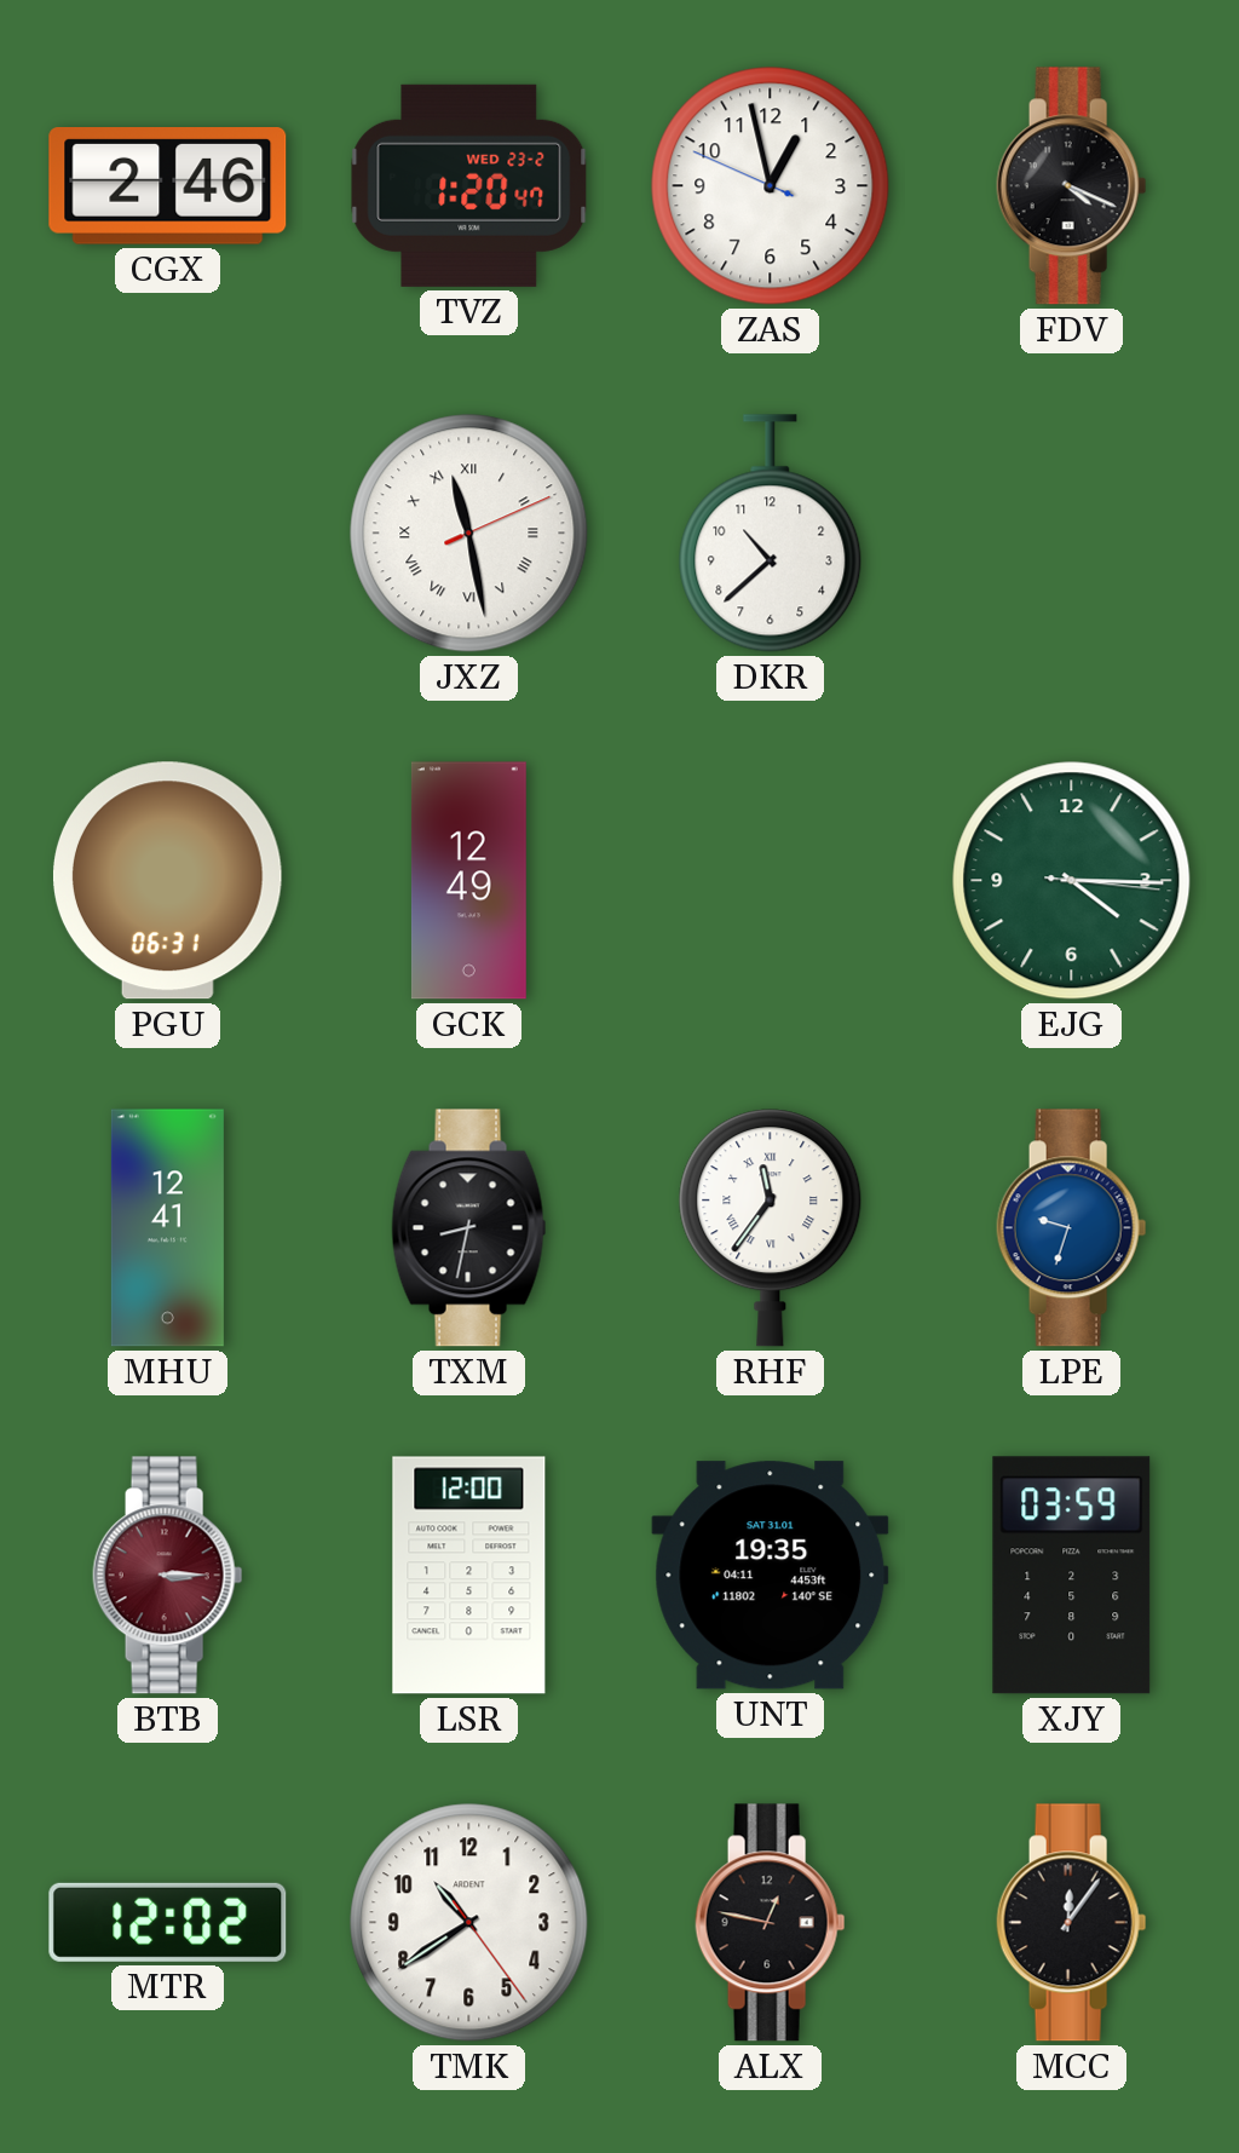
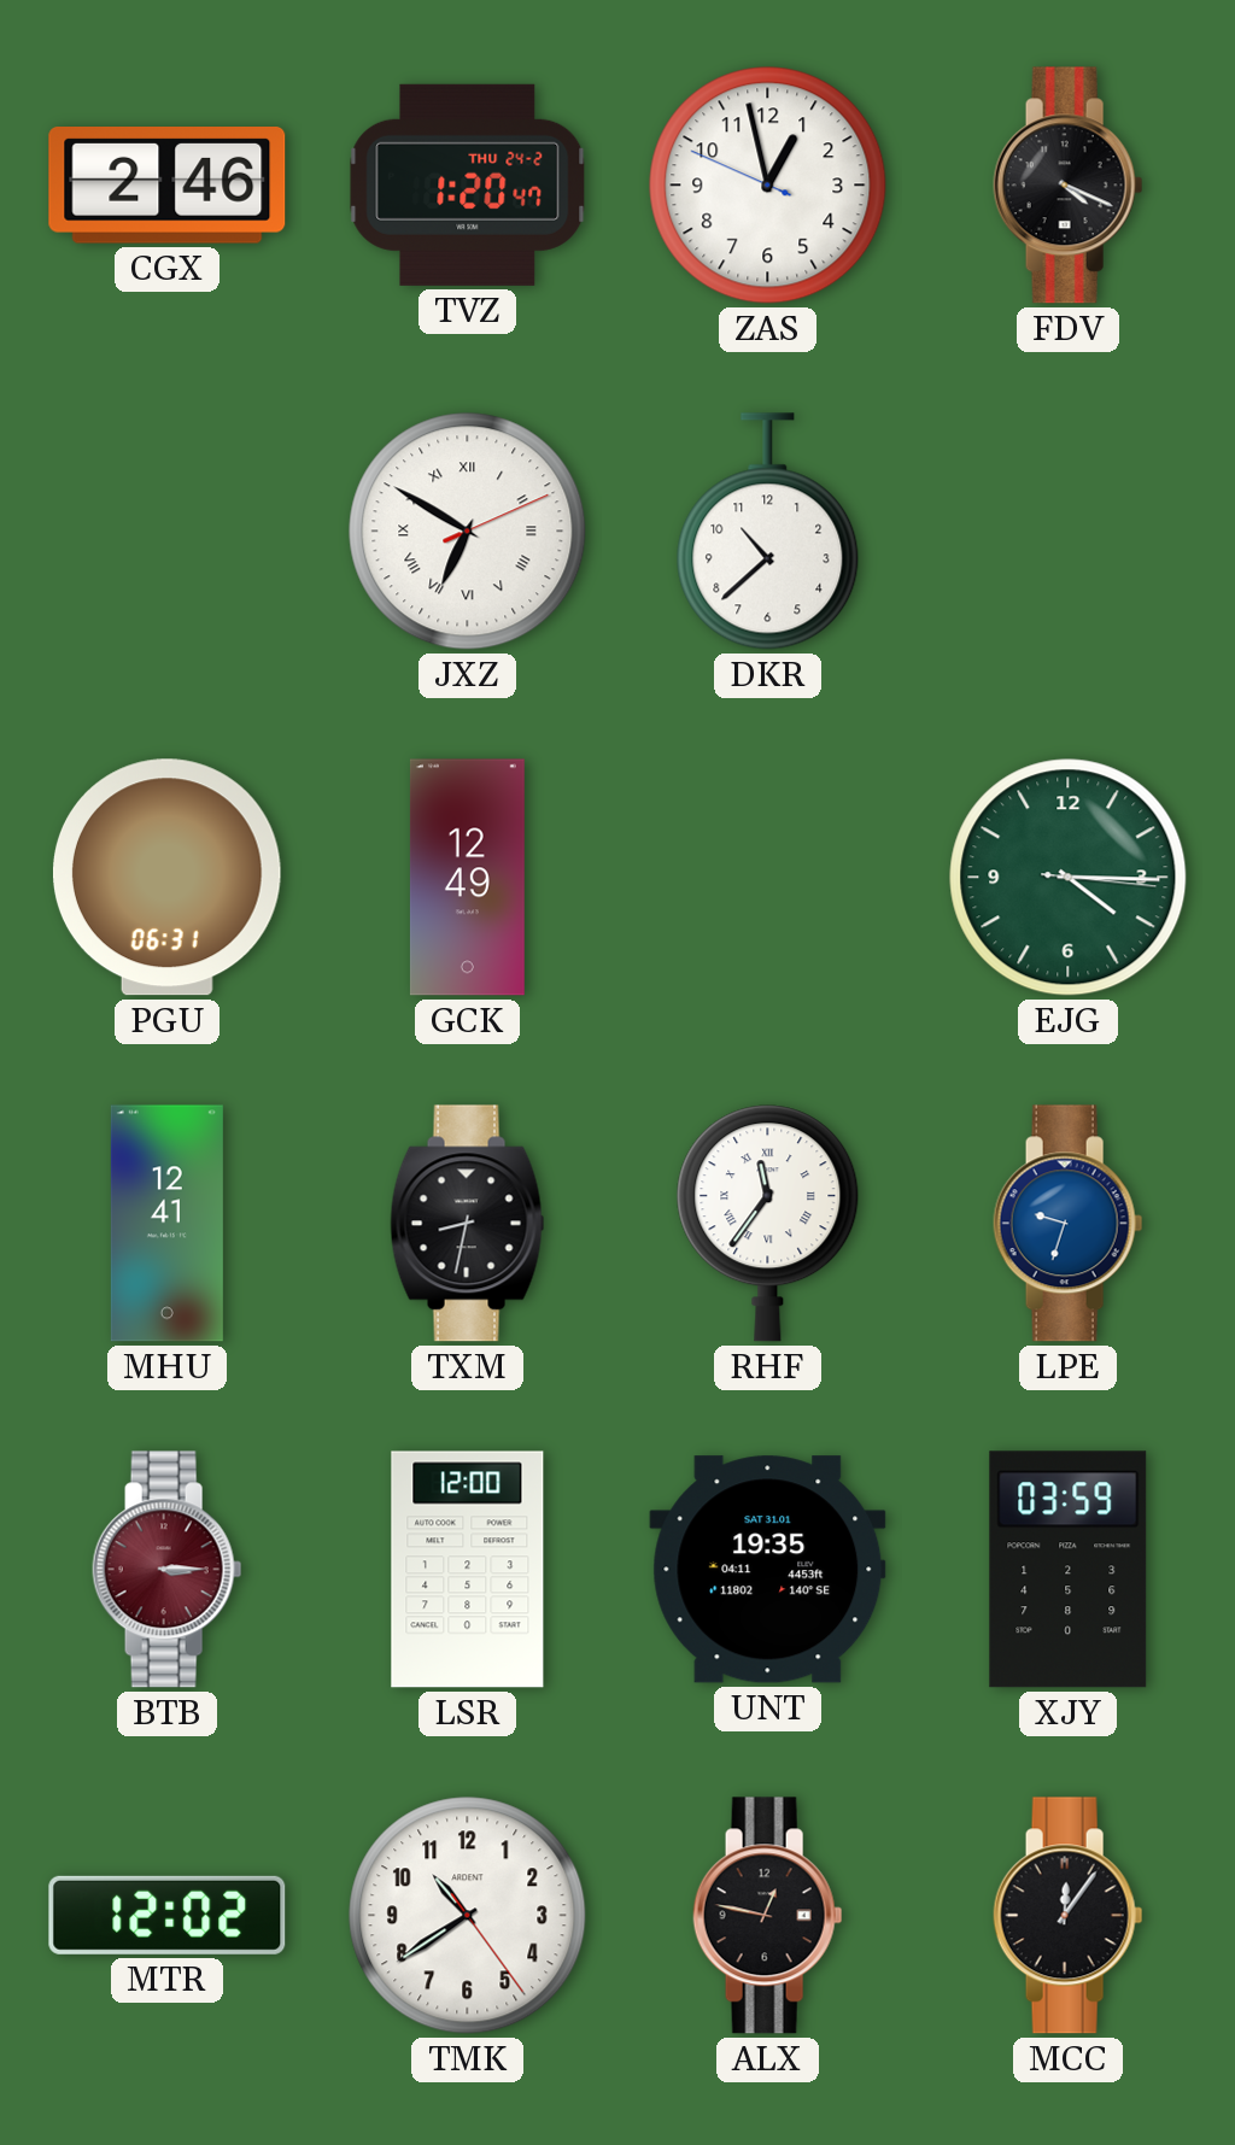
TVZ date: WED 23-2 -> THU 24-2
JXZ: 11:28 -> 6:50
